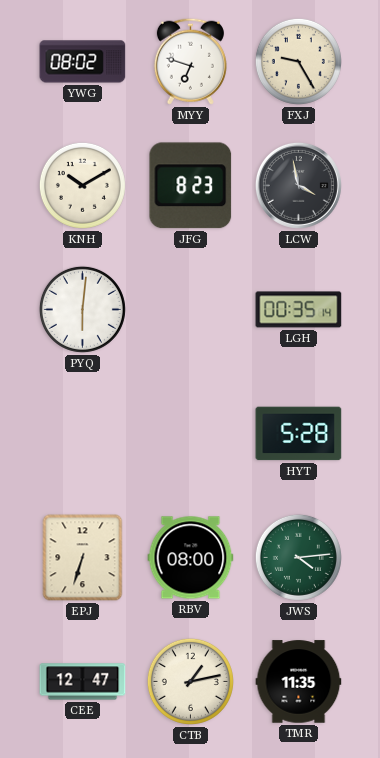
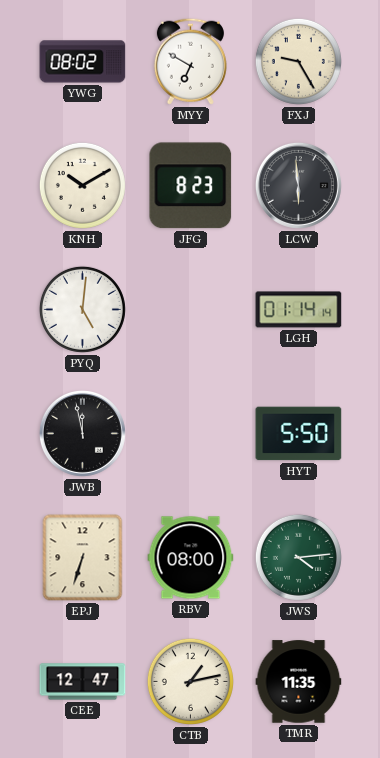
MYY: 6:48 -> 6:50
LCW: 3:58 -> 5:59
PYQ: 6:01 -> 5:01
LGH: 00:35 -> 01:14
JWB: none -> 11:58
HYT: 5:28 -> 5:50
